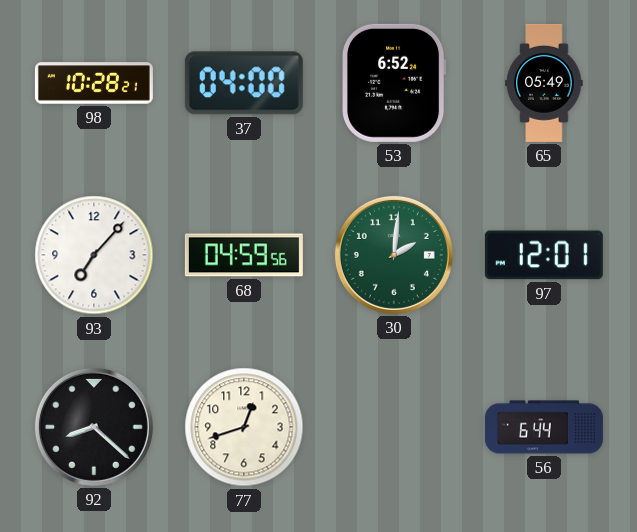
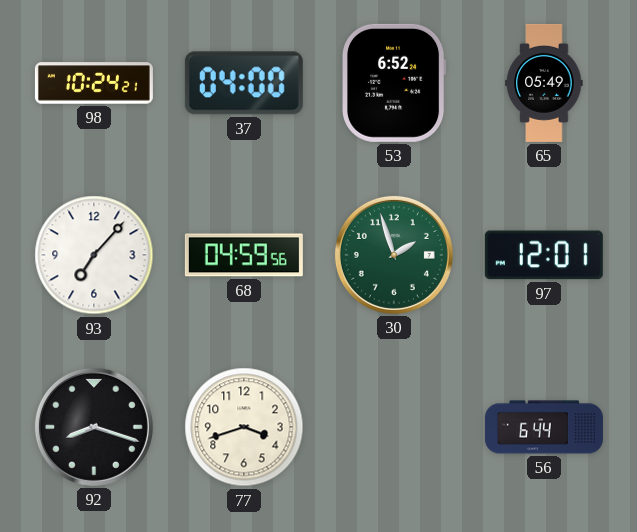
98: 10:28 -> 10:24
30: 2:01 -> 1:57
92: 8:22 -> 8:18
77: 12:42 -> 3:42
